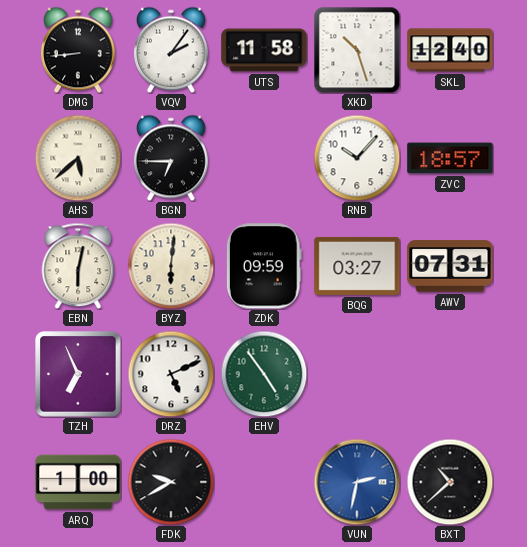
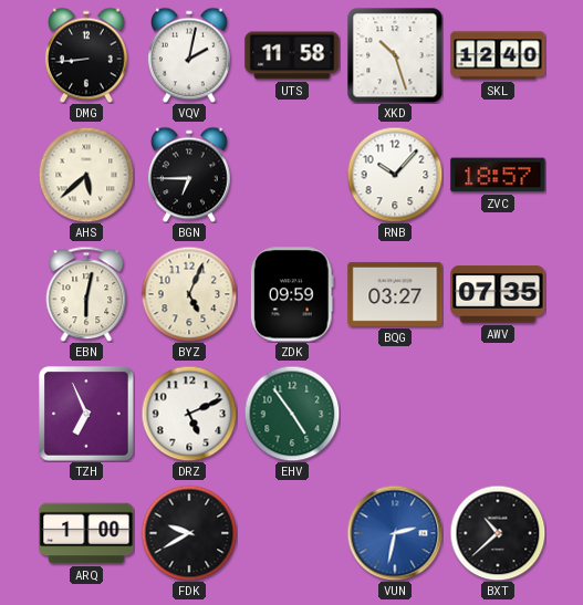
VQV: 2:06 -> 2:02
BYZ: 6:01 -> 5:04
AWV: 07:31 -> 07:35
